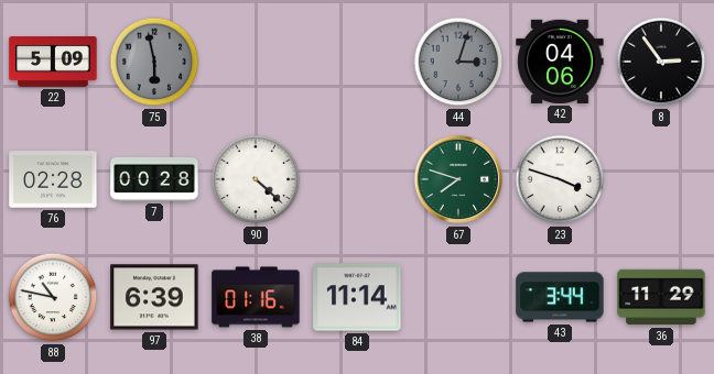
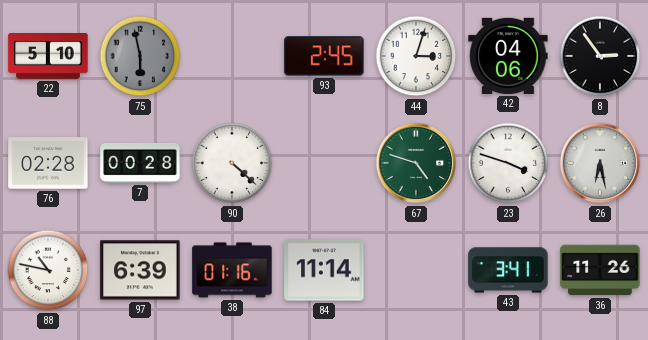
22: 5:09 -> 5:10
93: none -> 2:45
44 dial: grey -> white
67: 7:48 -> 4:48
26: none -> 6:28
43: 3:44 -> 3:41
36: 11:29 -> 11:26
